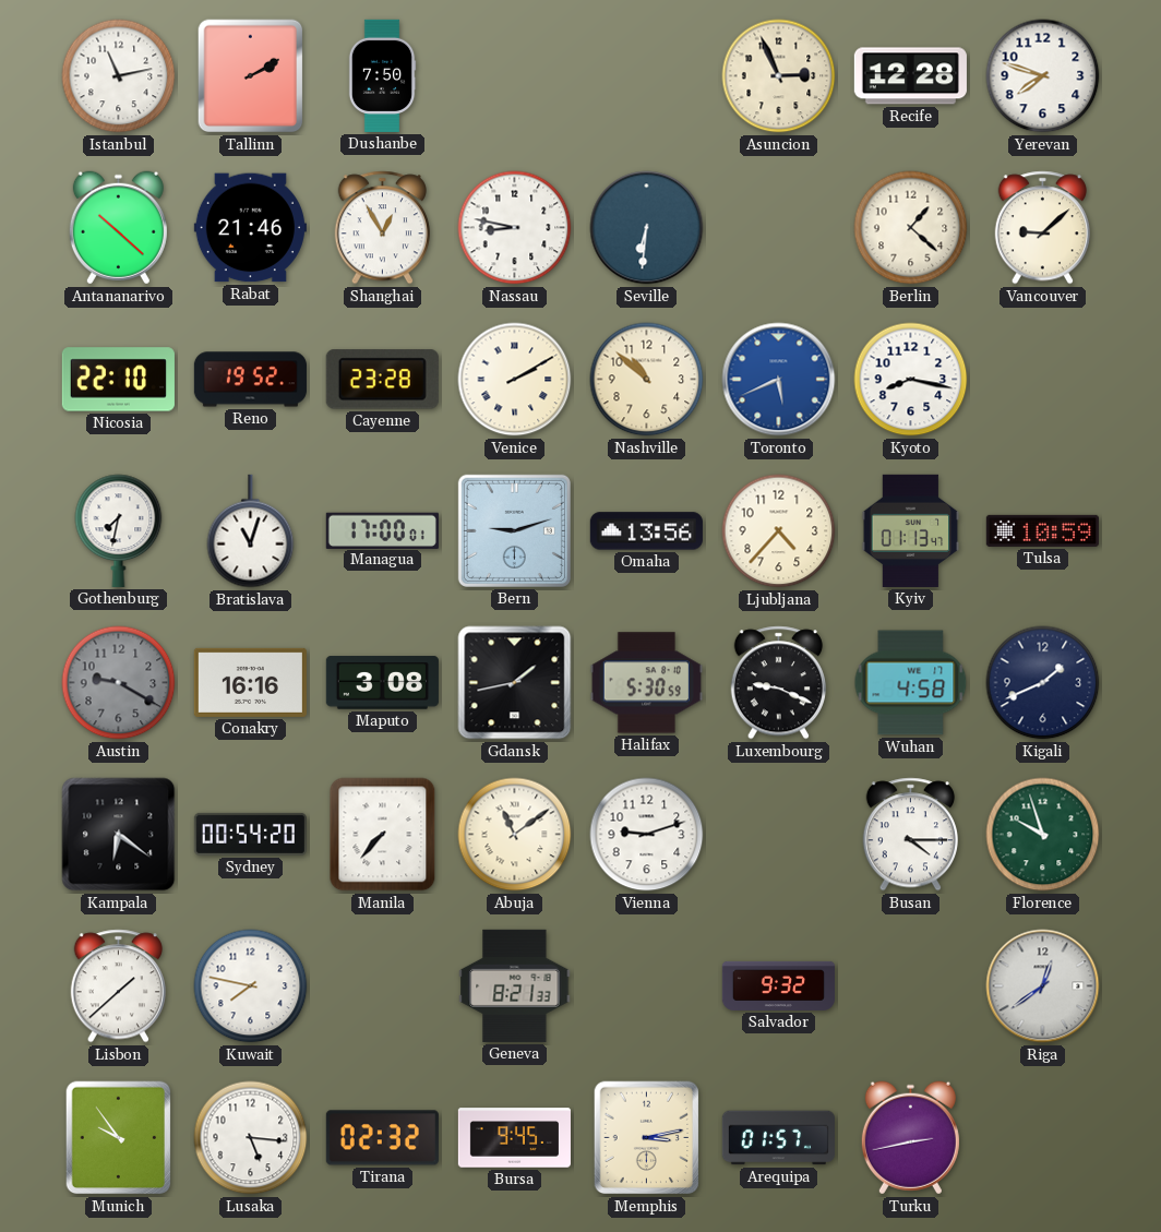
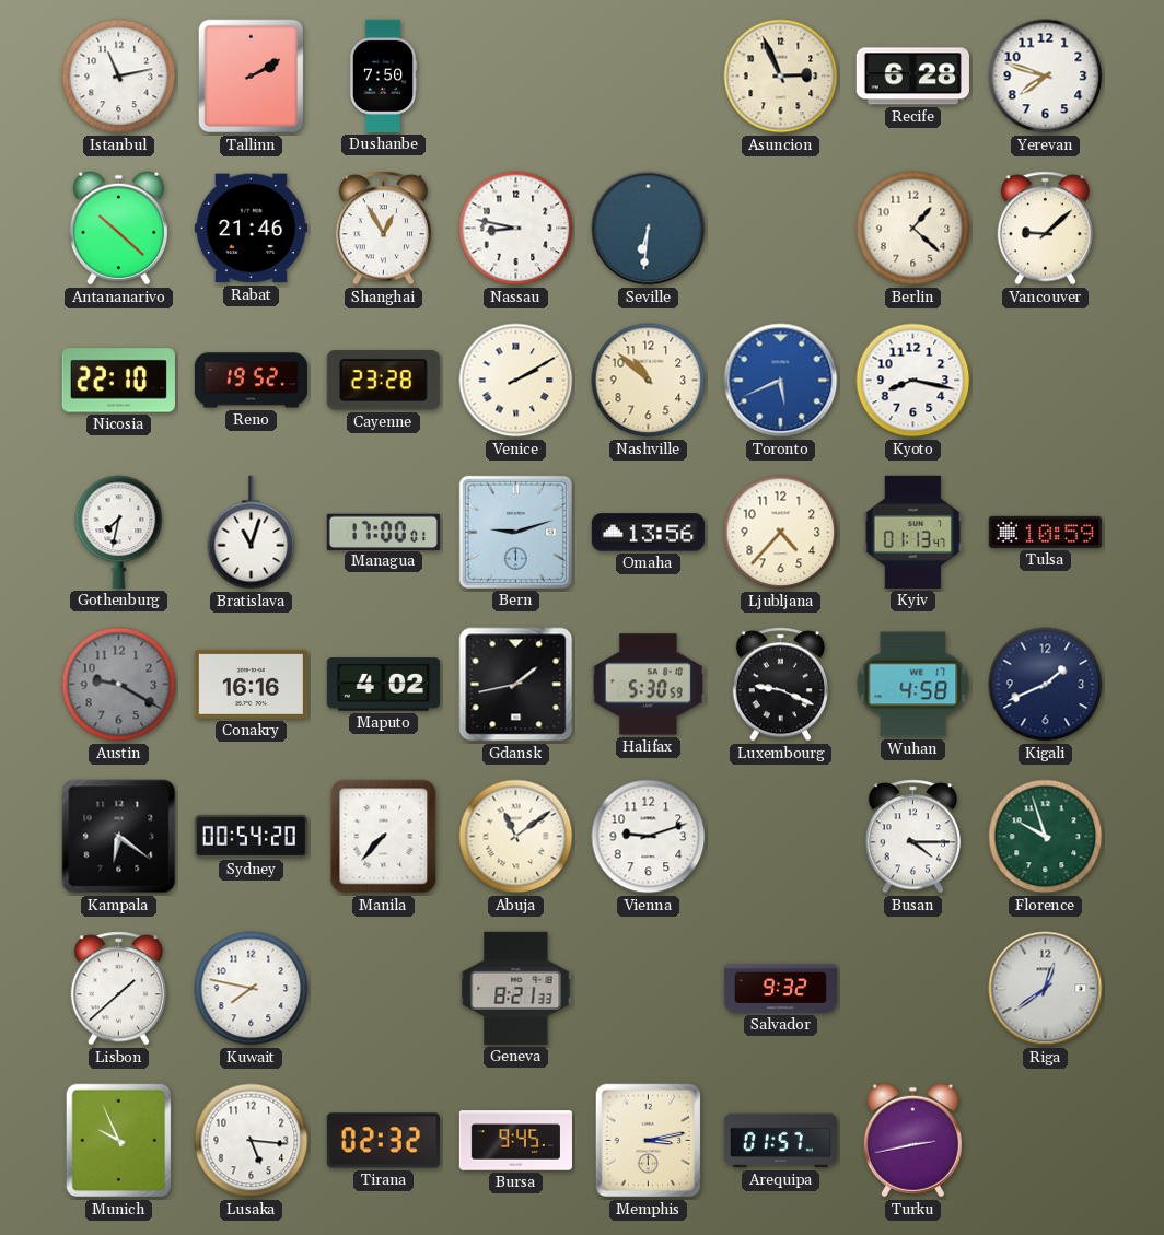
Recife: 12:28 -> 6:28
Maputo: 3:08 -> 4:02
Munich: 9:54 -> 9:56
